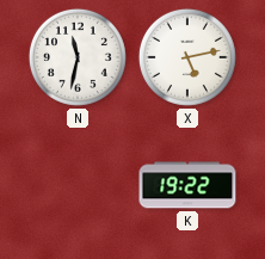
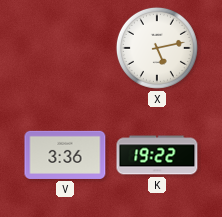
N: 11:32 -> none
V: none -> 3:36
